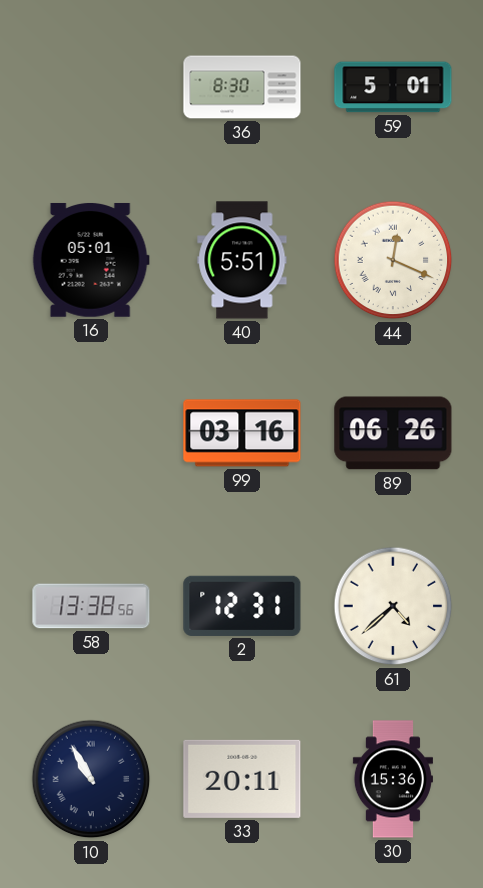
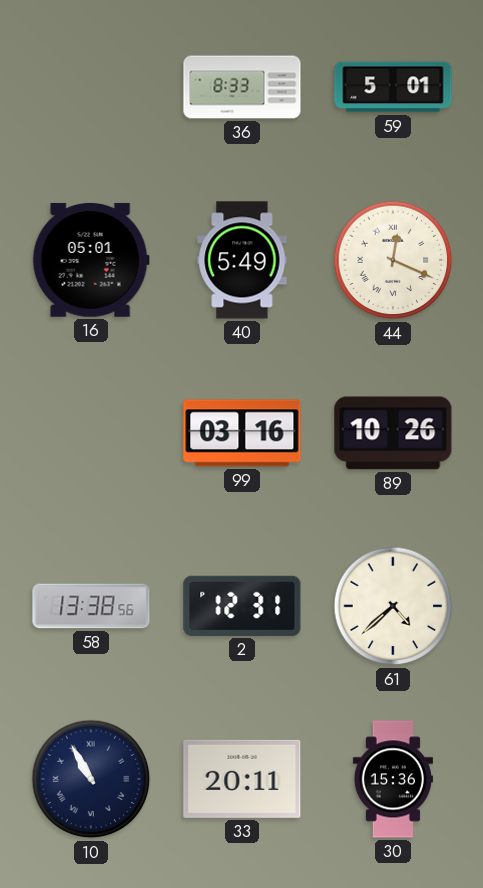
36: 8:30 -> 8:33
40: 5:51 -> 5:49
89: 06:26 -> 10:26
